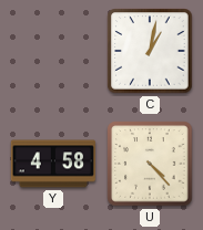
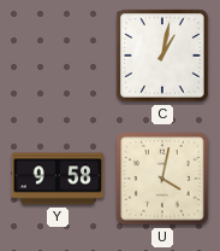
Y: 4:58 -> 9:58
U: 4:23 -> 4:02
